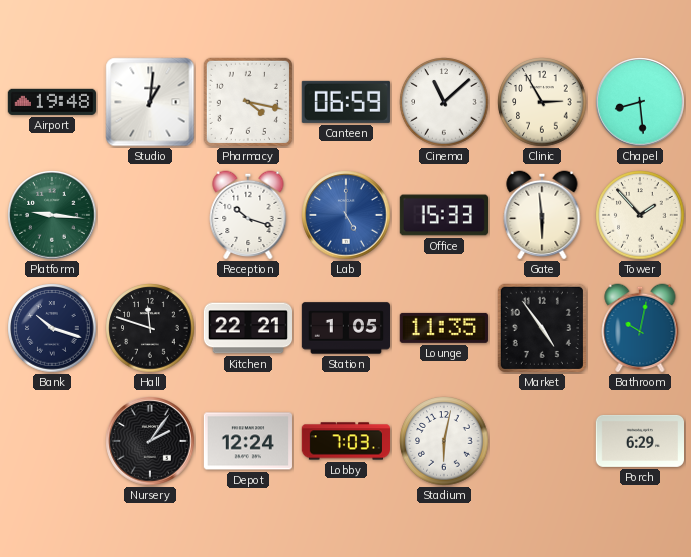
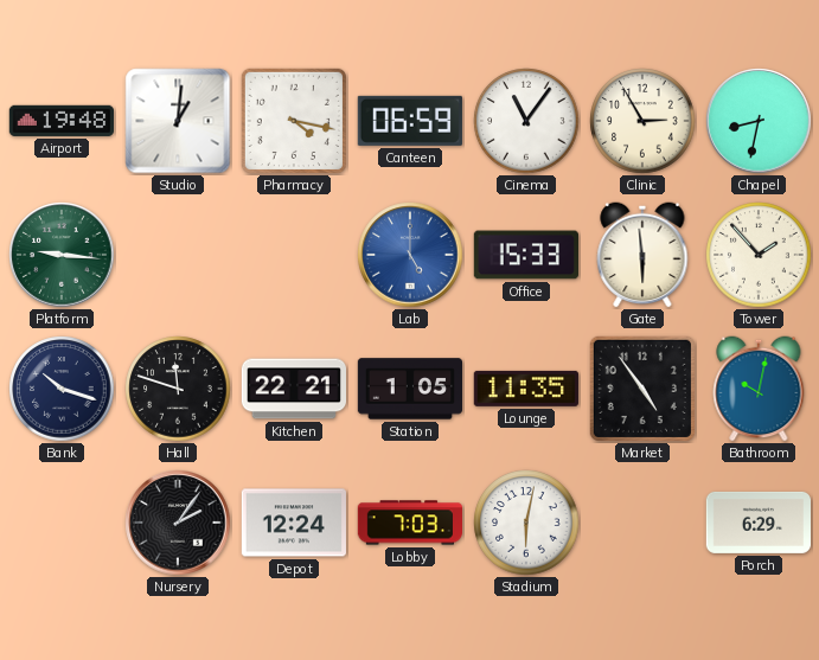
Cinema: 11:08 -> 11:06
Chapel: 8:29 -> 8:32
Reception: 10:18 -> none
